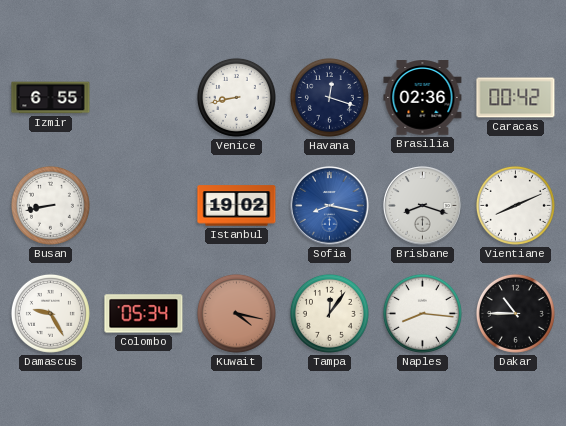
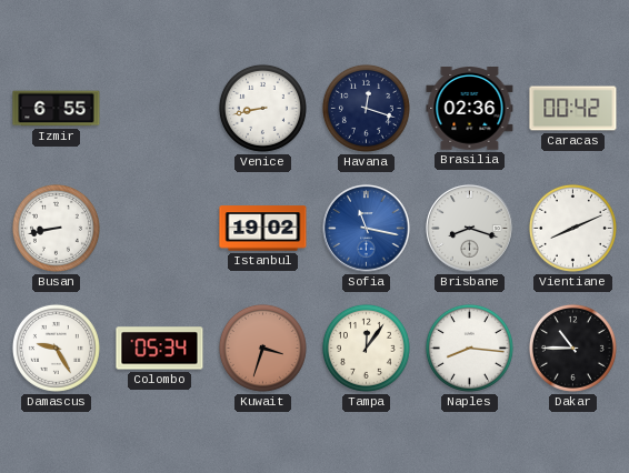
Sofia: 8:17 -> 11:17
Kuwait: 4:17 -> 3:33
